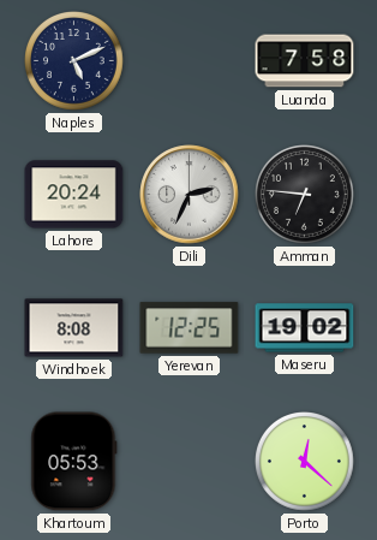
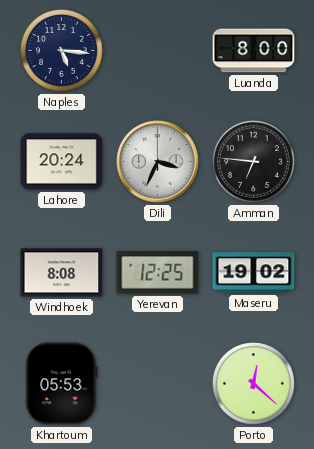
Naples: 5:11 -> 5:16
Luanda: 7:58 -> 8:00
Dili: 2:34 -> 3:34
